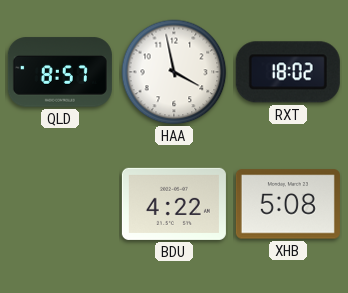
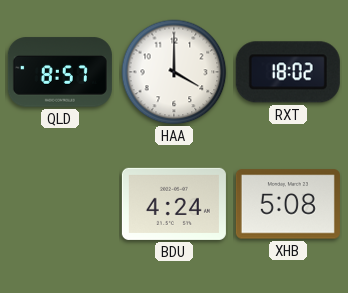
HAA: 3:58 -> 4:00
BDU: 4:22 -> 4:24
